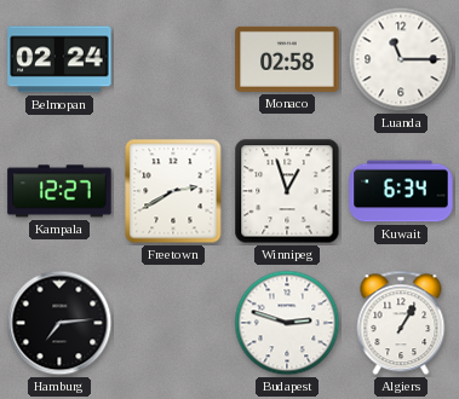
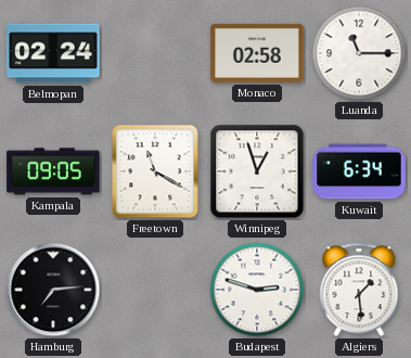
Kampala: 12:27 -> 09:05
Freetown: 2:40 -> 11:20
Algiers: 1:05 -> 1:29
